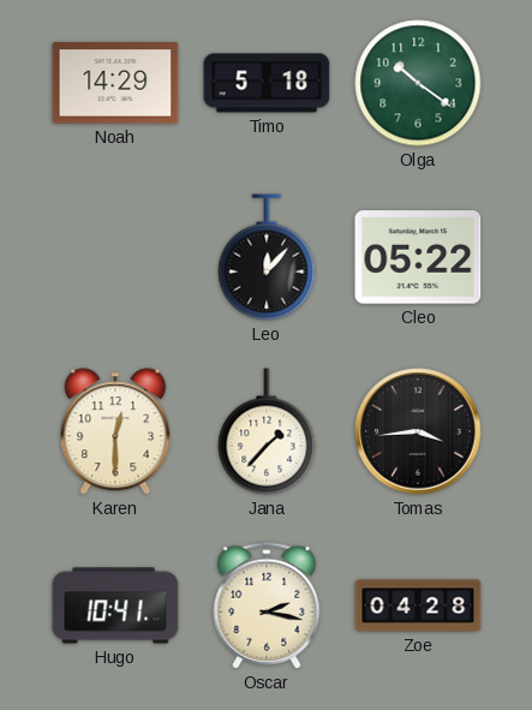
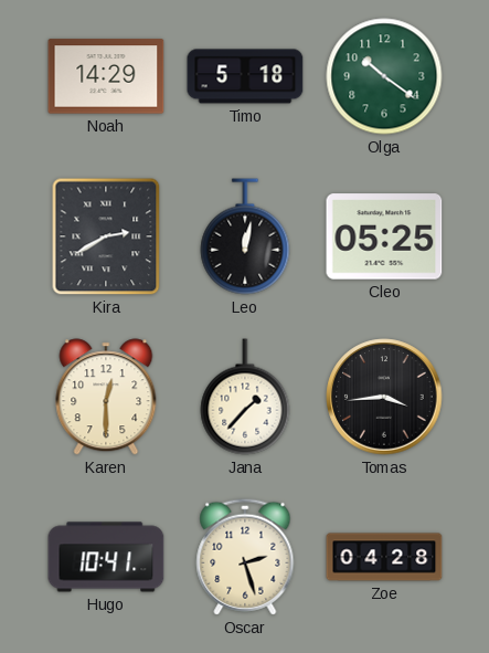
Kira: none -> 2:40
Leo: 12:07 -> 12:02
Cleo: 05:22 -> 05:25
Oscar: 2:17 -> 2:27
